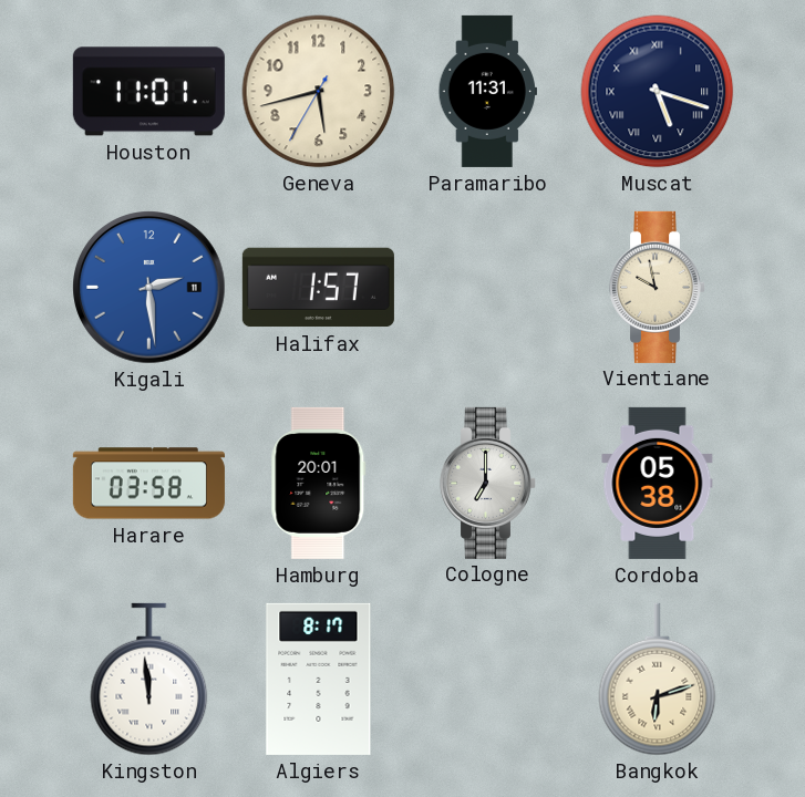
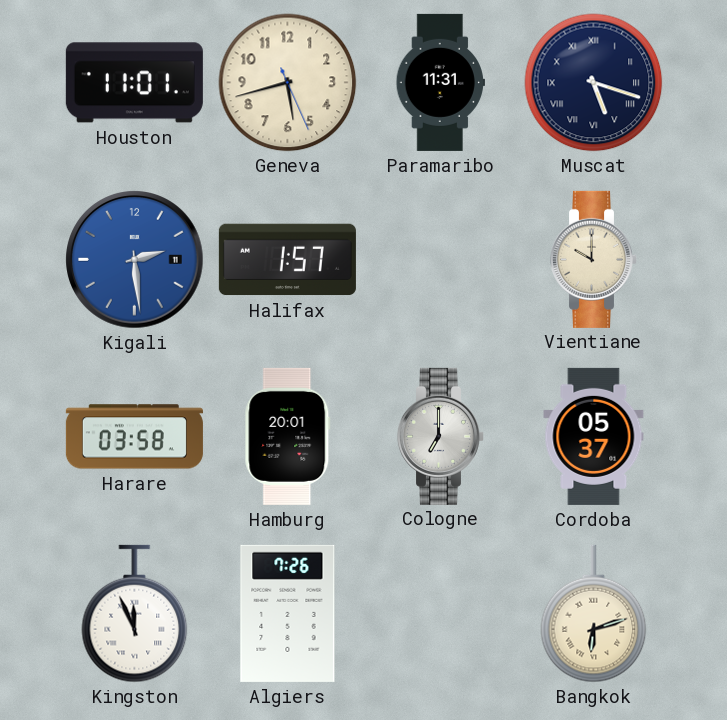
Geneva: 5:42:35 -> 5:42:26
Vientiane: 9:58 -> 10:00
Cordoba: 05:38 -> 05:37
Kingston: 11:59 -> 11:56
Algiers: 8:17 -> 7:26
